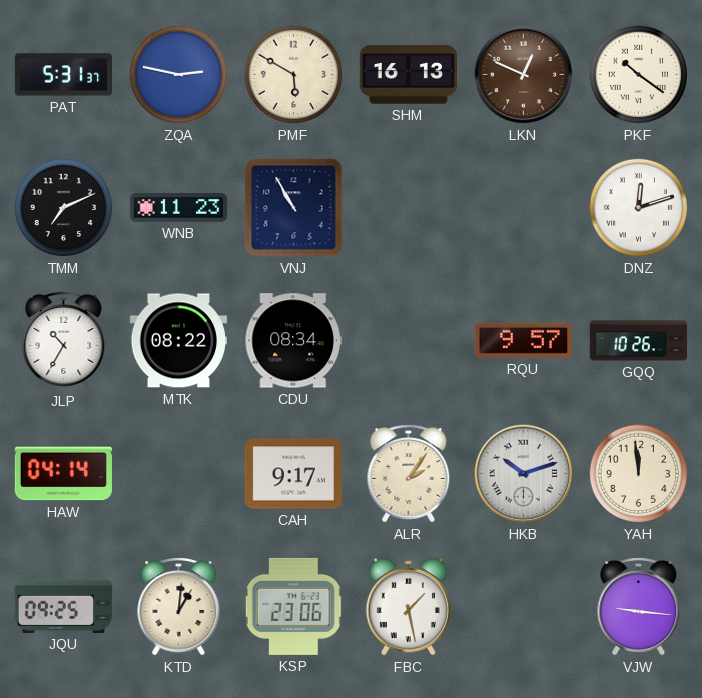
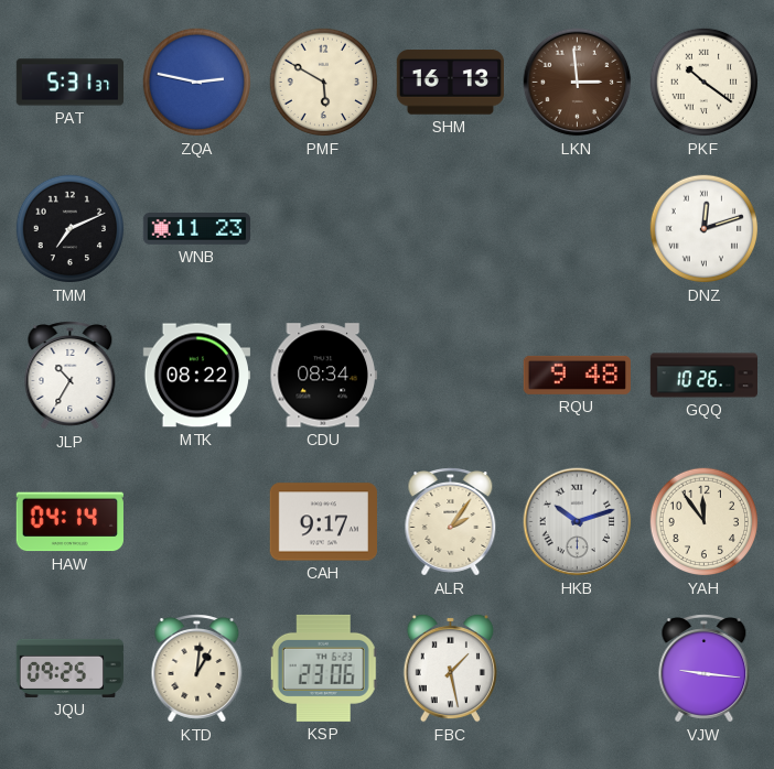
LKN: 12:49 -> 2:59
VNJ: 10:55 -> none
RQU: 9:57 -> 9:48
YAH: 11:59 -> 11:54
